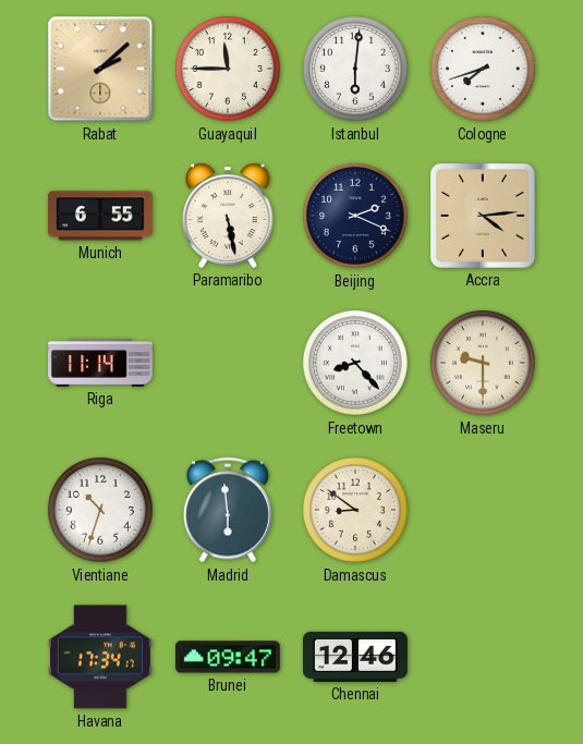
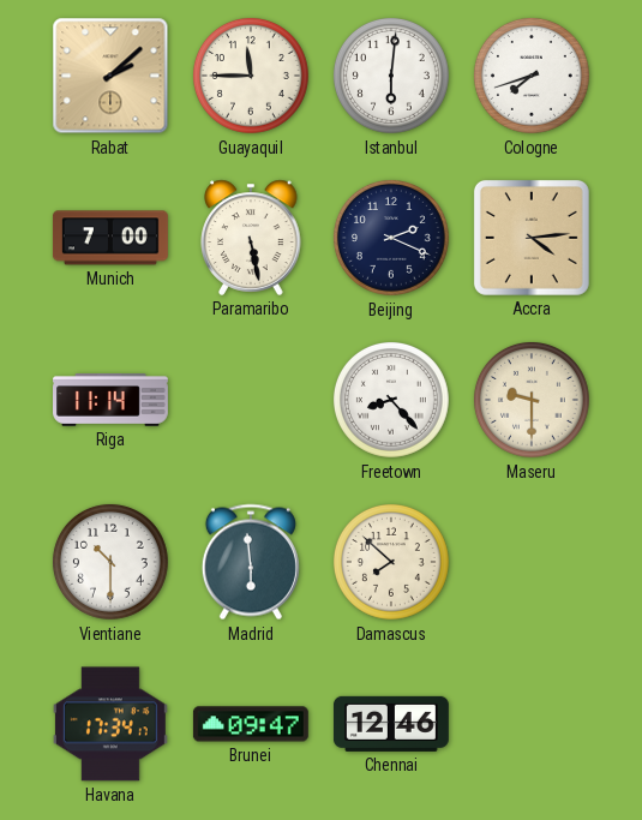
Munich: 6:55 -> 7:00
Vientiane: 10:33 -> 10:30
Damascus: 8:51 -> 7:52
